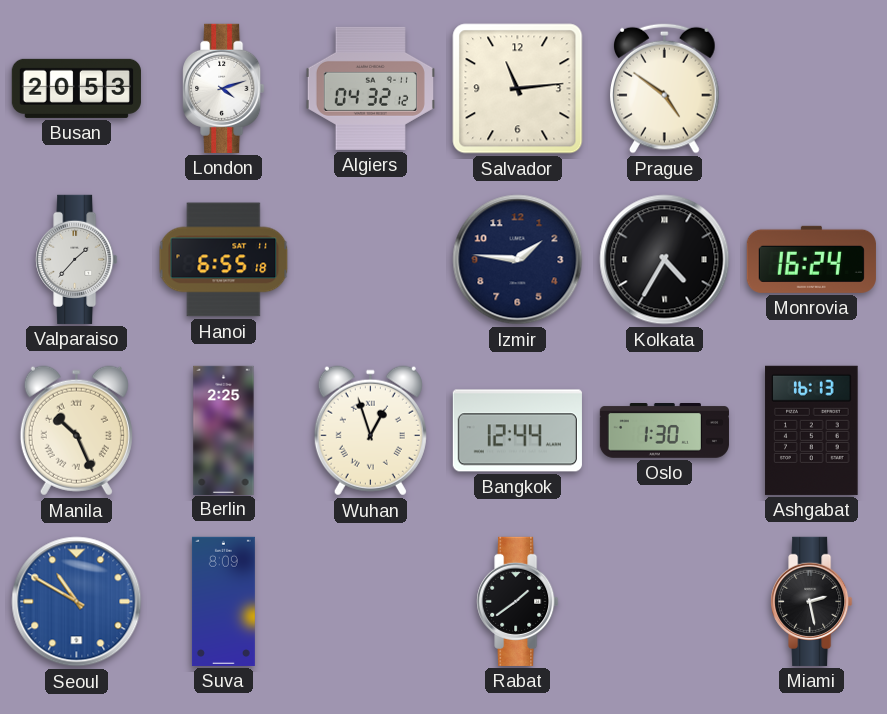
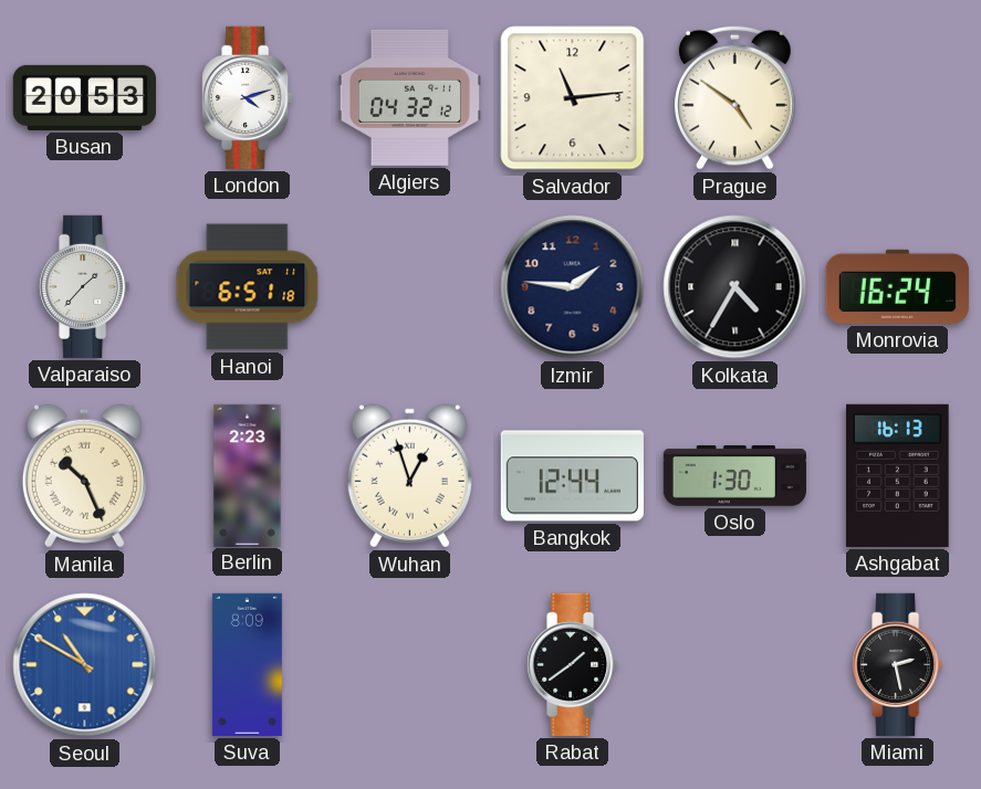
Hanoi: 6:55 -> 6:51
Berlin: 2:25 -> 2:23
